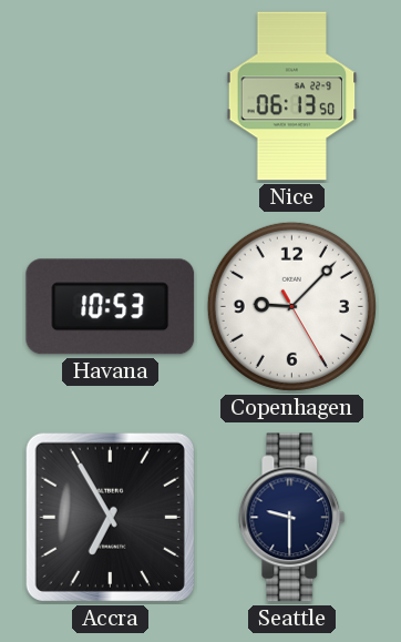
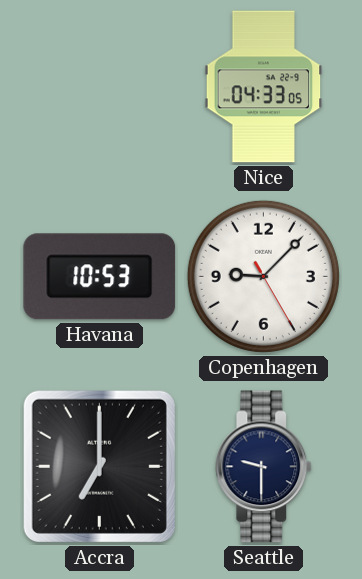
Nice: 06:13 -> 04:33
Accra: 6:55 -> 7:00
